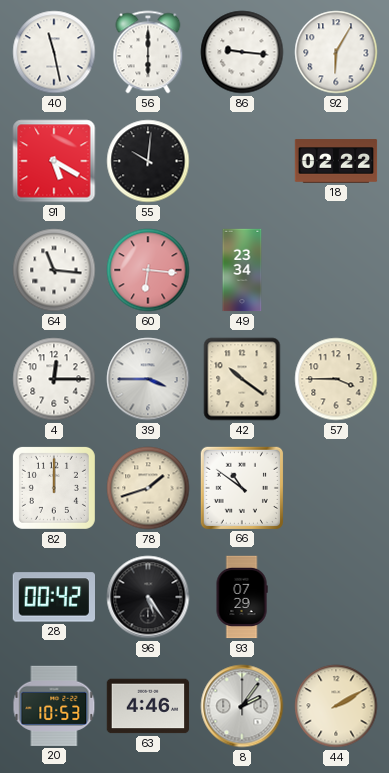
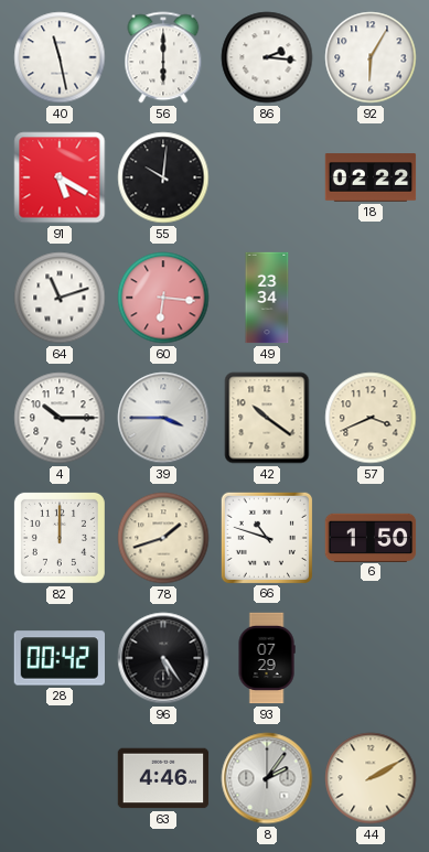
86: 9:16 -> 2:16
64: 11:16 -> 11:12
4: 12:15 -> 10:15
57: 3:45 -> 3:41
66: 10:51 -> 10:48
6: none -> 1:50
20: 10:53 -> none
